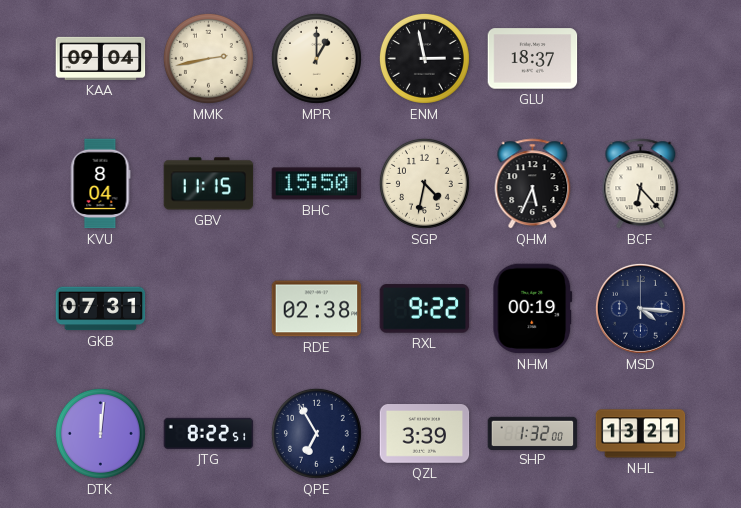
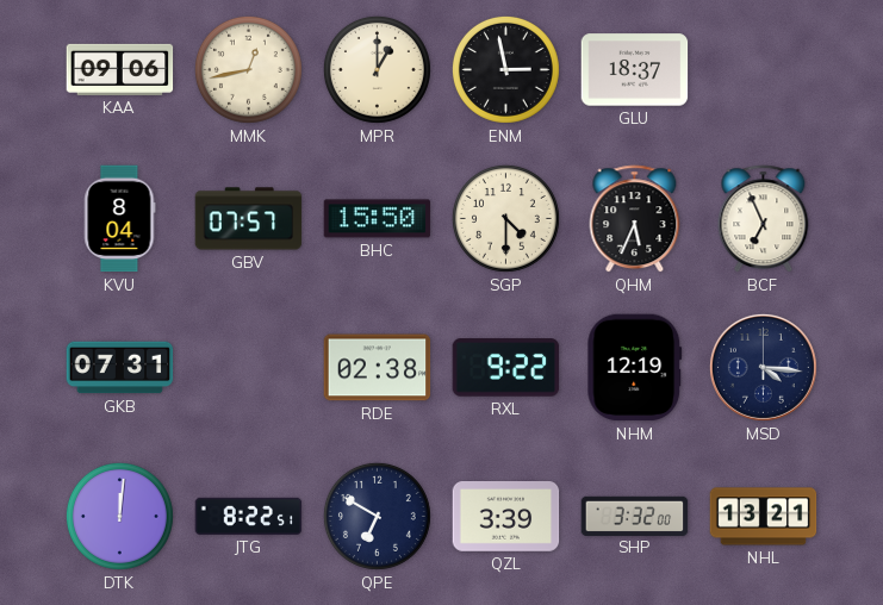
KAA: 09:04 -> 09:06
MMK: 2:43 -> 12:43
GBV: 11:15 -> 07:57
SGP: 4:32 -> 4:30
BCF: 6:23 -> 6:56
NHM: 00:19 -> 12:19
QPE: 6:55 -> 6:50
SHP: 1:32 -> 3:32
